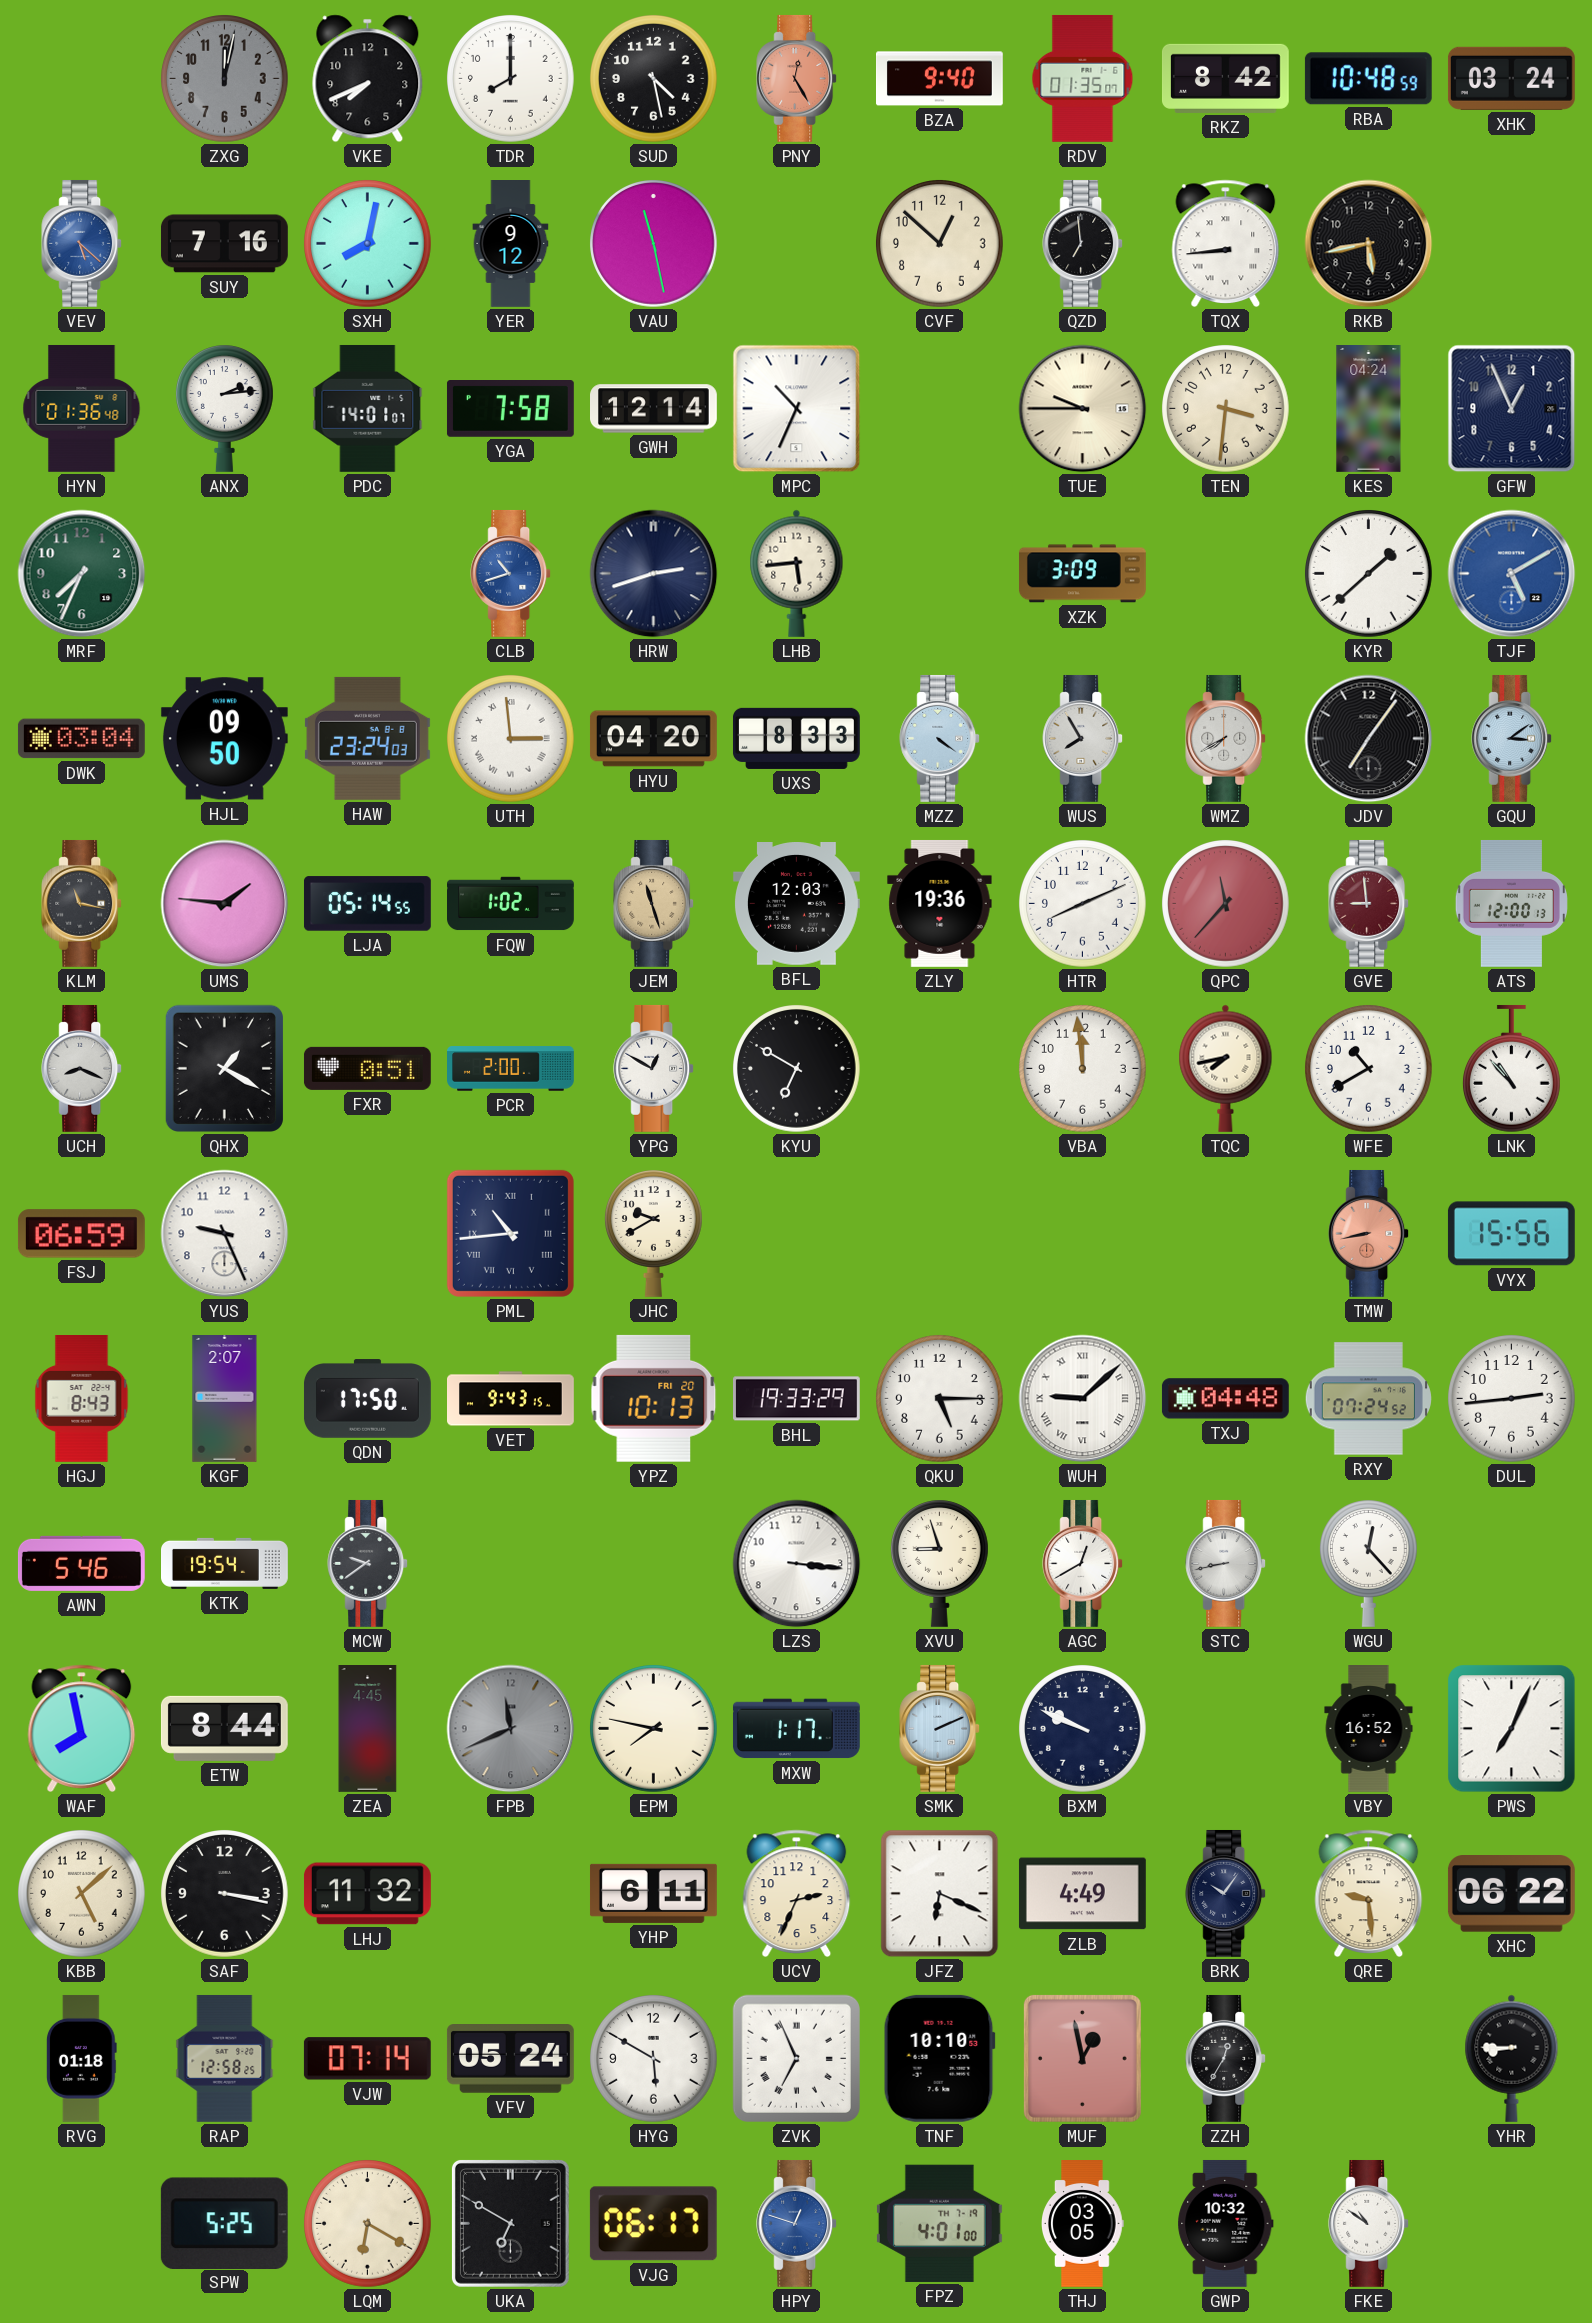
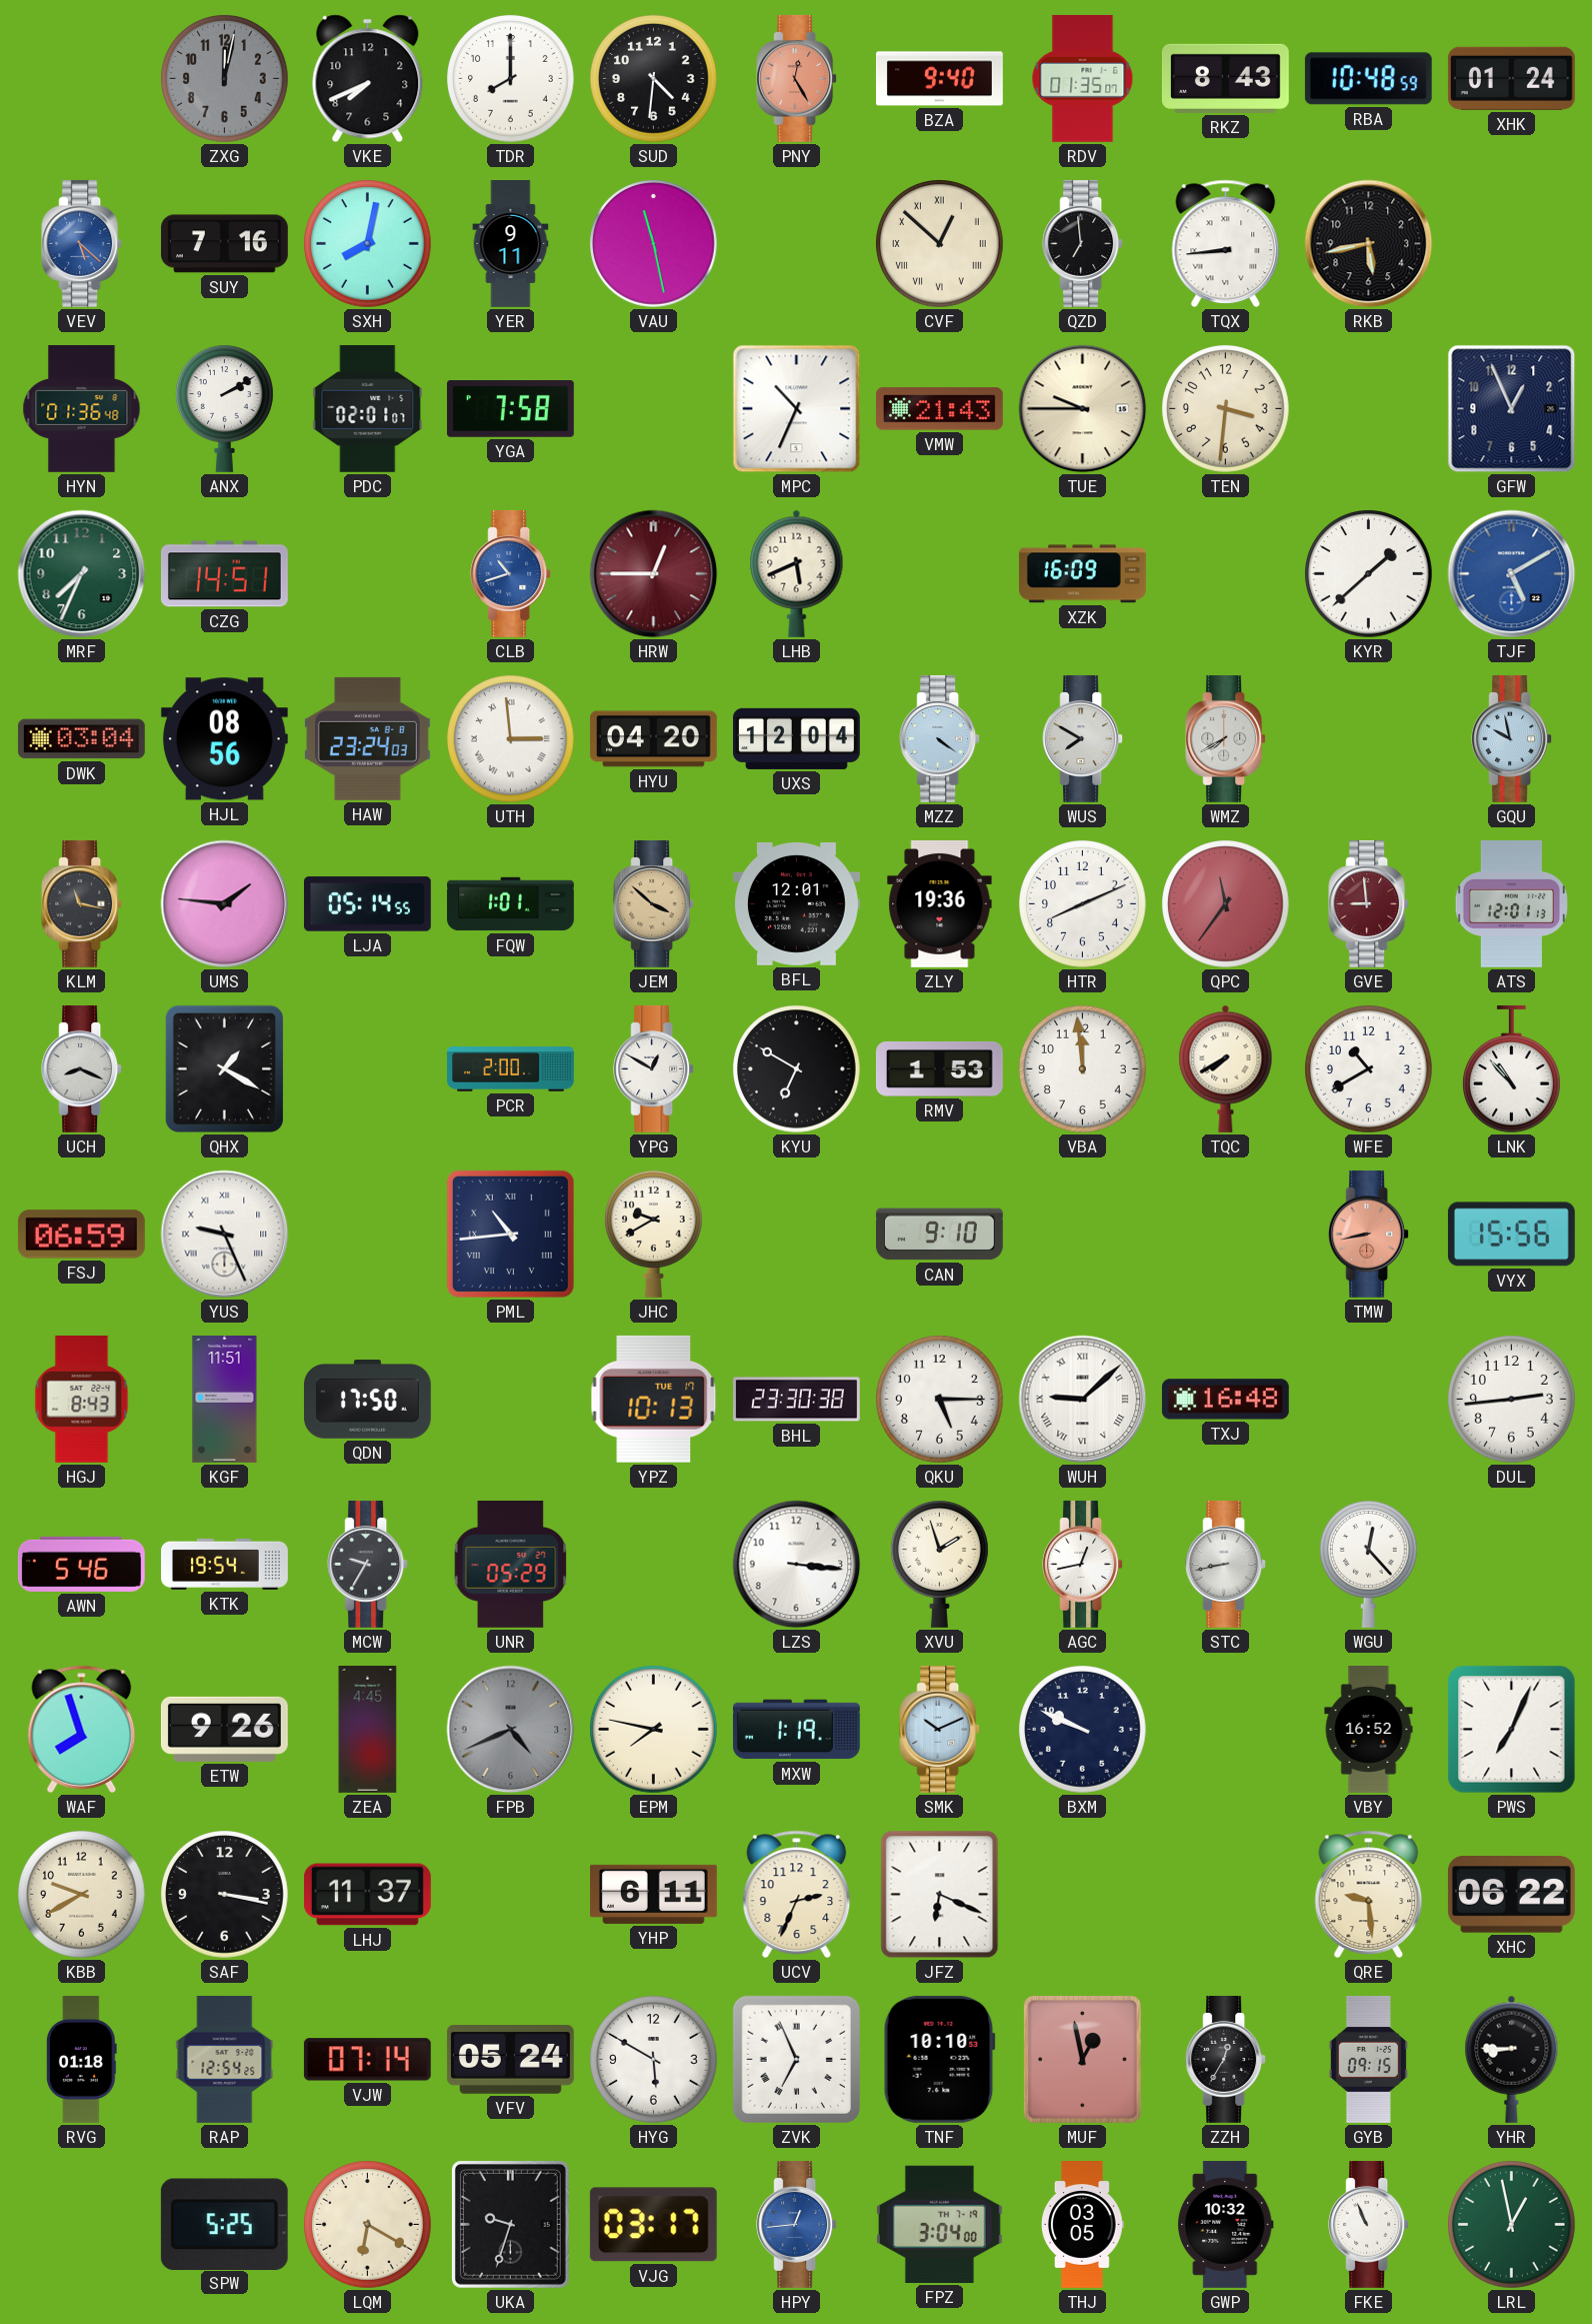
SUD: 4:28 -> 4:31
RKZ: 8:42 -> 8:43
XHK: 03:24 -> 01:24
YER: 9:12 -> 9:11
CVF numerals: Arabic -> Roman
ANX: 2:14 -> 2:10
PDC: 14:01 -> 02:01
GWH: 12:14 -> none
VMW: none -> 21:43
KES: 04:24 -> none
CZG: none -> 14:51
HRW: 2:42 -> 12:45
HRW dial: navy -> burgundy
LHB: 5:44 -> 5:41
XZK: 3:09 -> 16:09
HJL: 09:50 -> 08:56
UXS: 8:33 -> 12:04
WUS: 7:55 -> 7:50
JDV: 7:06 -> none
GQU: 3:09 -> 9:58
FQW: 1:02 -> 1:01
JEM: 11:27 -> 3:52
BFL: 12:03 -> 12:01
QPC: 11:37 -> 11:36
ATS: 12:00 -> 12:01
FXR: 0:51 -> none
RMV: none -> 1:53
TQC: 7:43 -> 7:40
YUS numerals: Arabic -> Roman
CAN: none -> 9:10
KGF: 2:07 -> 11:51
VET: 9:43 -> none
YPZ date: FRI 20 -> TUE 17
BHL: 19:33 -> 23:30
TXJ: 04:48 -> 16:48
RXY: 07:24 -> none
MCW: 9:39 -> 9:35
UNR: none -> 05:29
XVU: 8:57 -> 1:57
AGC: 12:40 -> 12:43
WAF: 7:58 -> 7:57
ETW: 8:44 -> 9:26
FPB: 11:41 -> 4:41
MXW: 1:17 -> 1:19
SMK: 2:11 -> 10:11
KBB: 5:08 -> 9:40
LHJ: 11:32 -> 11:37
ZLB: 4:49 -> none
BRK: 10:06 -> none
RAP: 12:58 -> 12:54
GYB: none -> 09:15
UKA: 6:50 -> 9:33
VJG: 06:17 -> 03:17
HPY: 12:48 -> 12:44
FPZ: 4:01 -> 3:04
FKE: 10:51 -> 10:56
LRL: none -> 12:58
